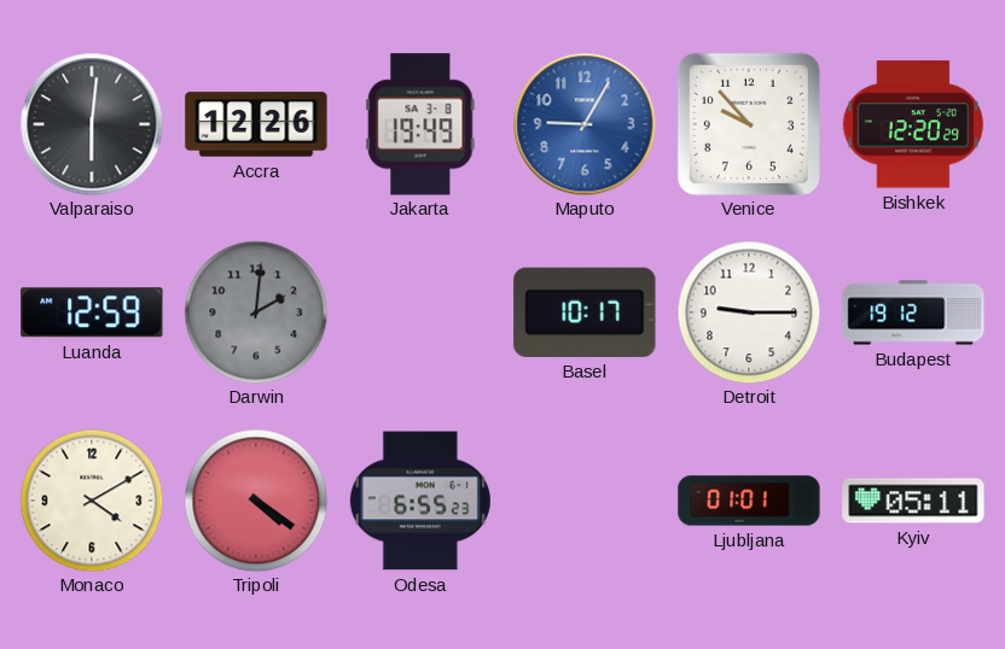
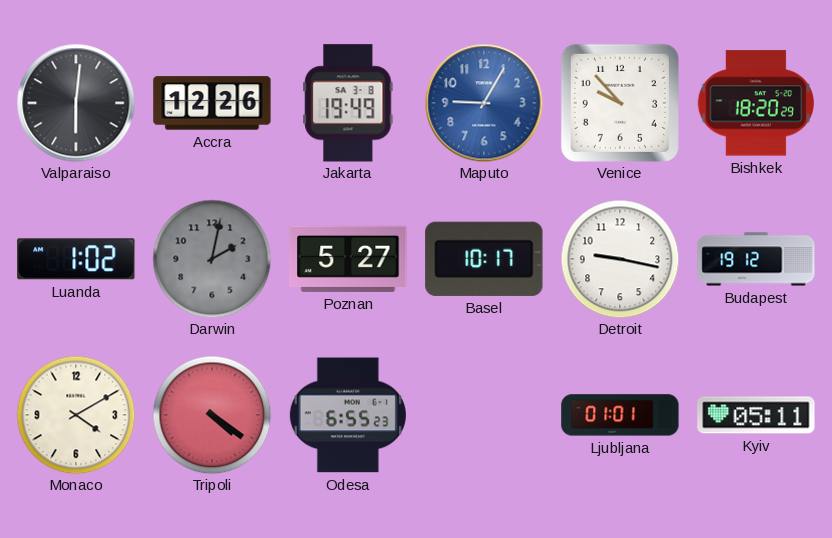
Bishkek: 12:20 -> 18:20
Luanda: 12:59 -> 1:02
Darwin: 2:01 -> 2:02
Poznan: none -> 5:27
Detroit: 9:15 -> 9:17
